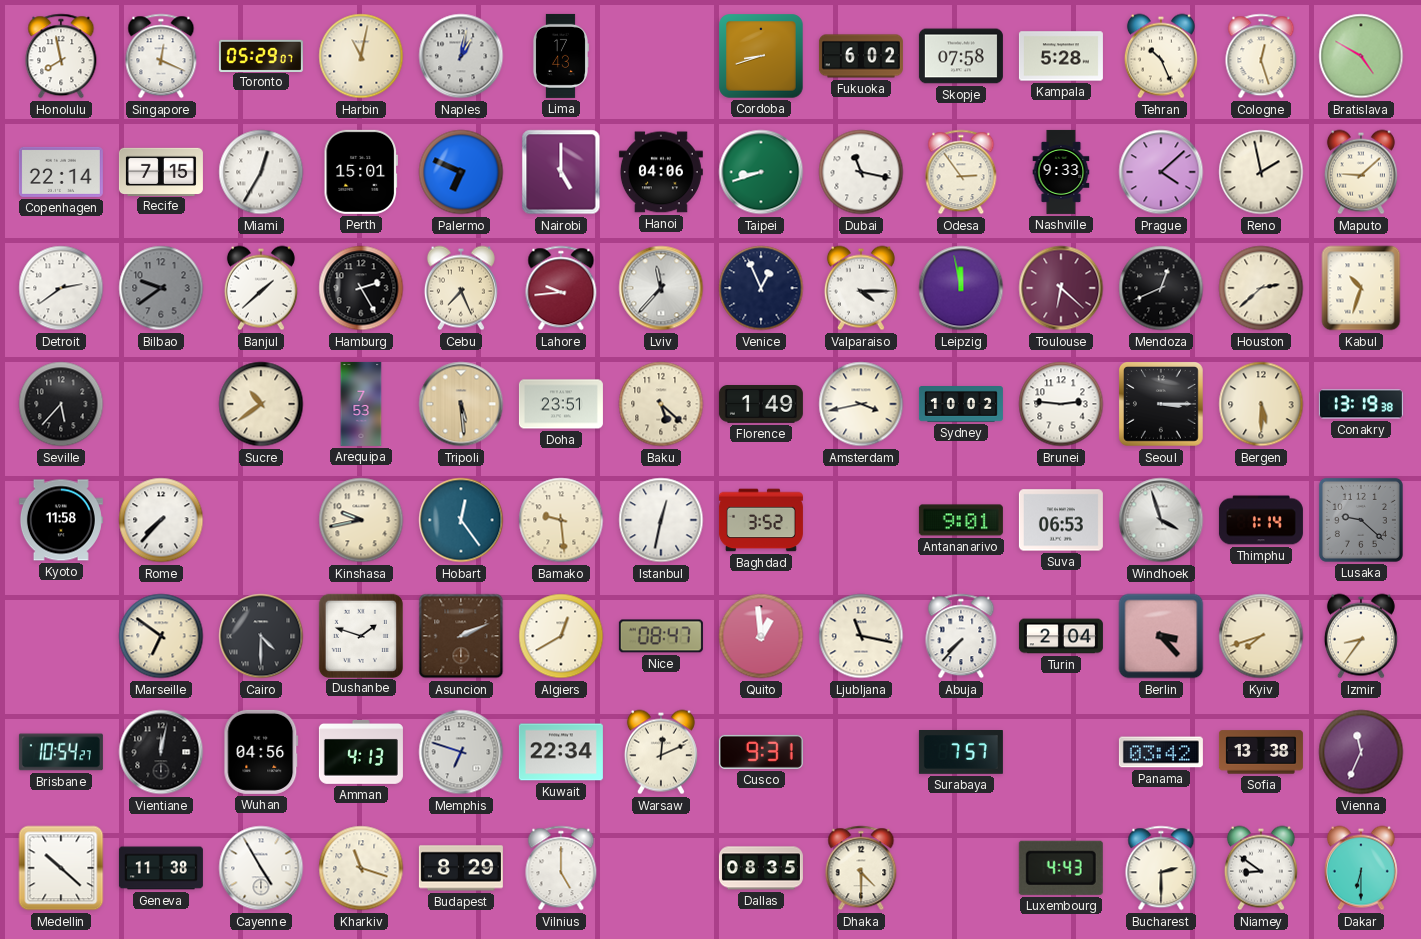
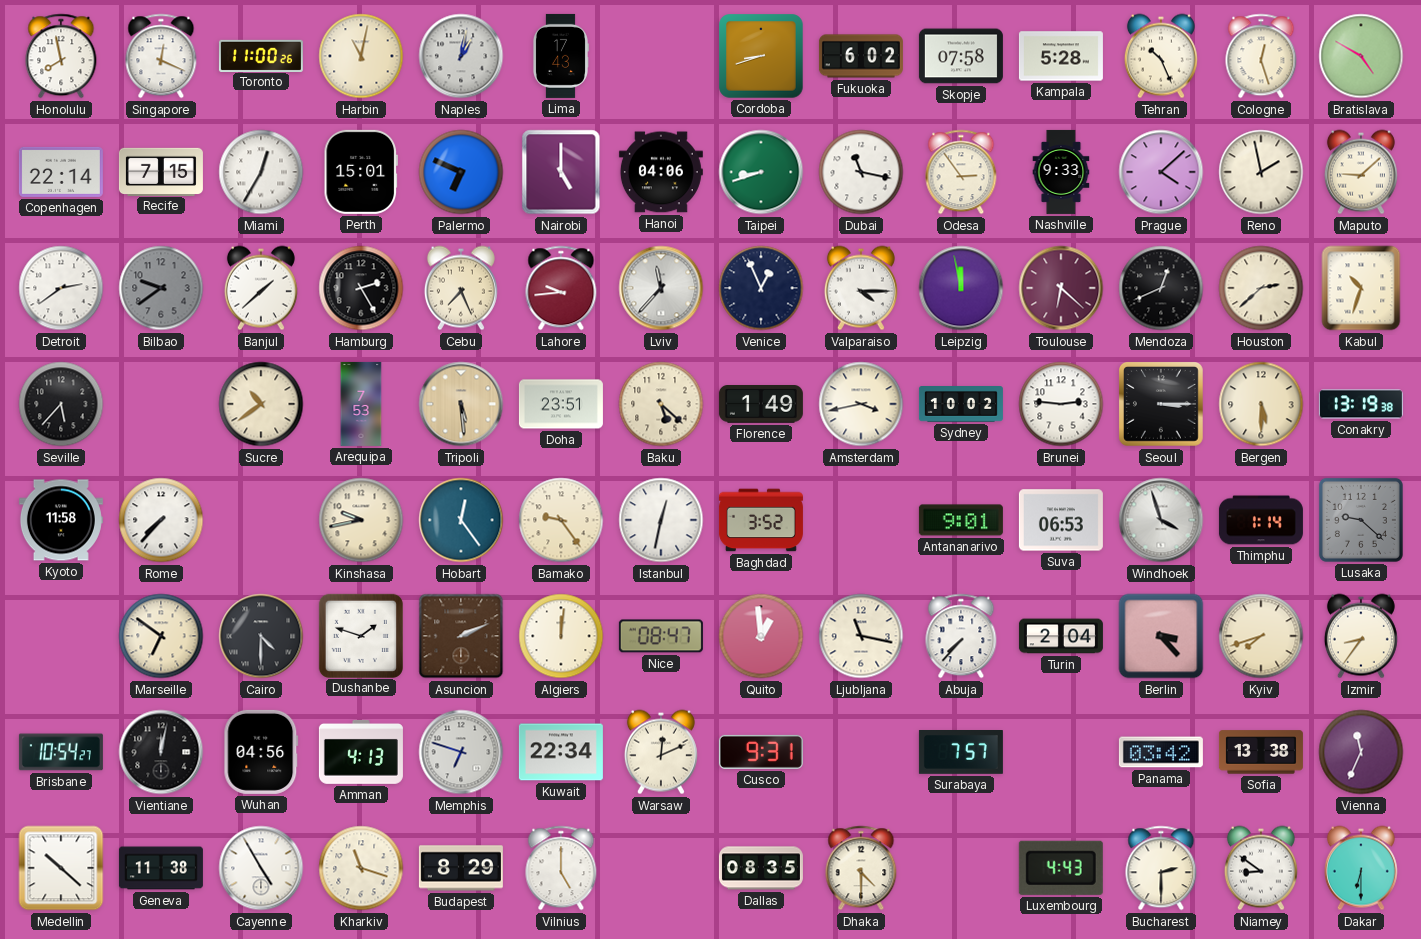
Toronto: 05:29 -> 11:00
Bamako: 9:29 -> 9:24
Algiers: 12:40 -> 12:01
